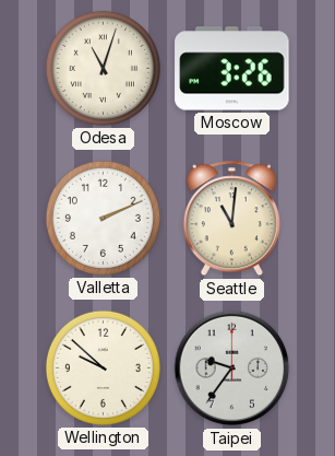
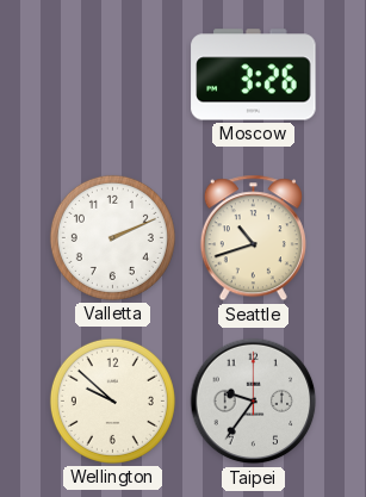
Odesa: 11:03 -> none
Seattle: 11:01 -> 10:42
